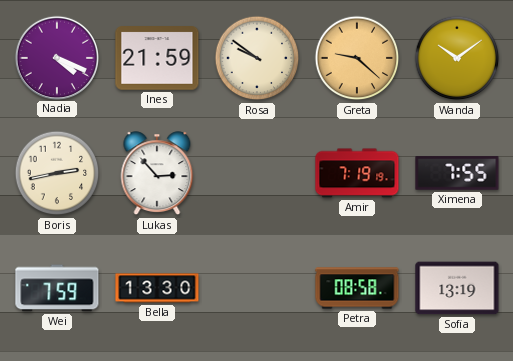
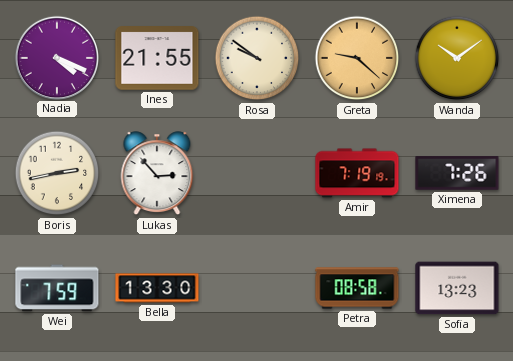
Ines: 21:59 -> 21:55
Ximena: 7:55 -> 7:26
Sofia: 13:19 -> 13:23
